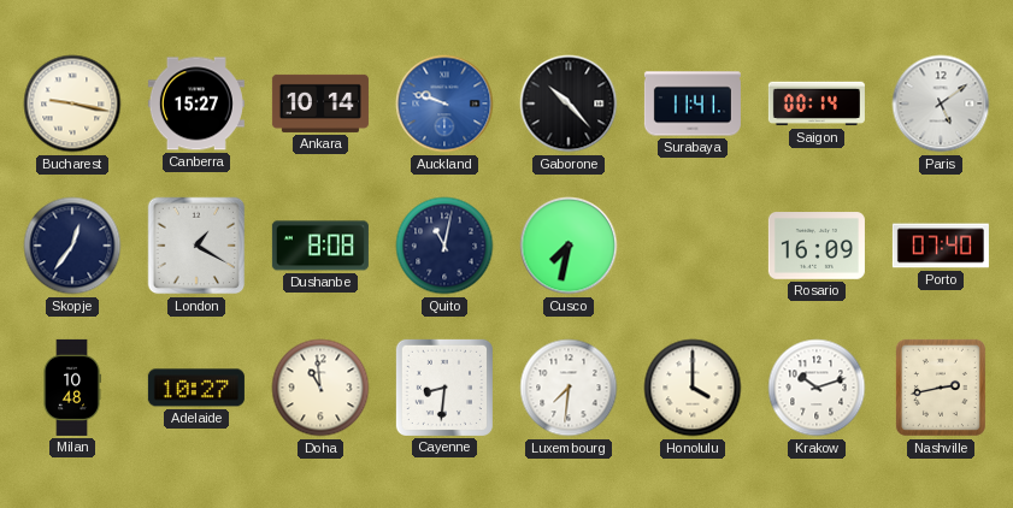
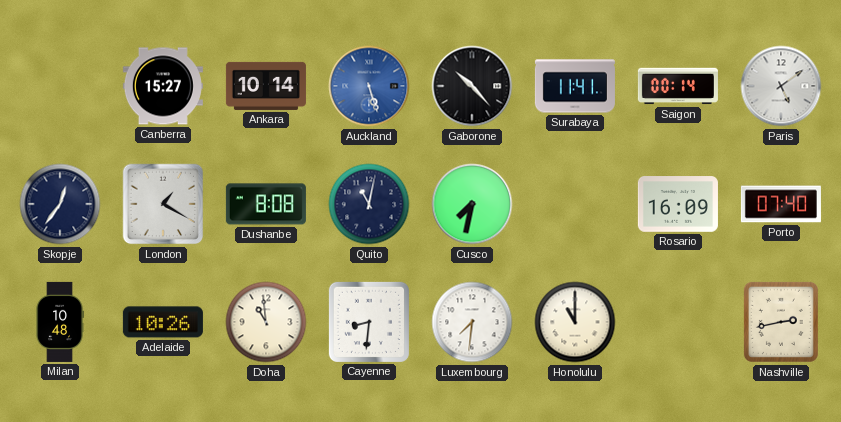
Bucharest: 9:17 -> none
Auckland: 9:48 -> 5:27
Adelaide: 10:27 -> 10:26
Honolulu: 4:00 -> 11:00
Krakow: 10:12 -> none
